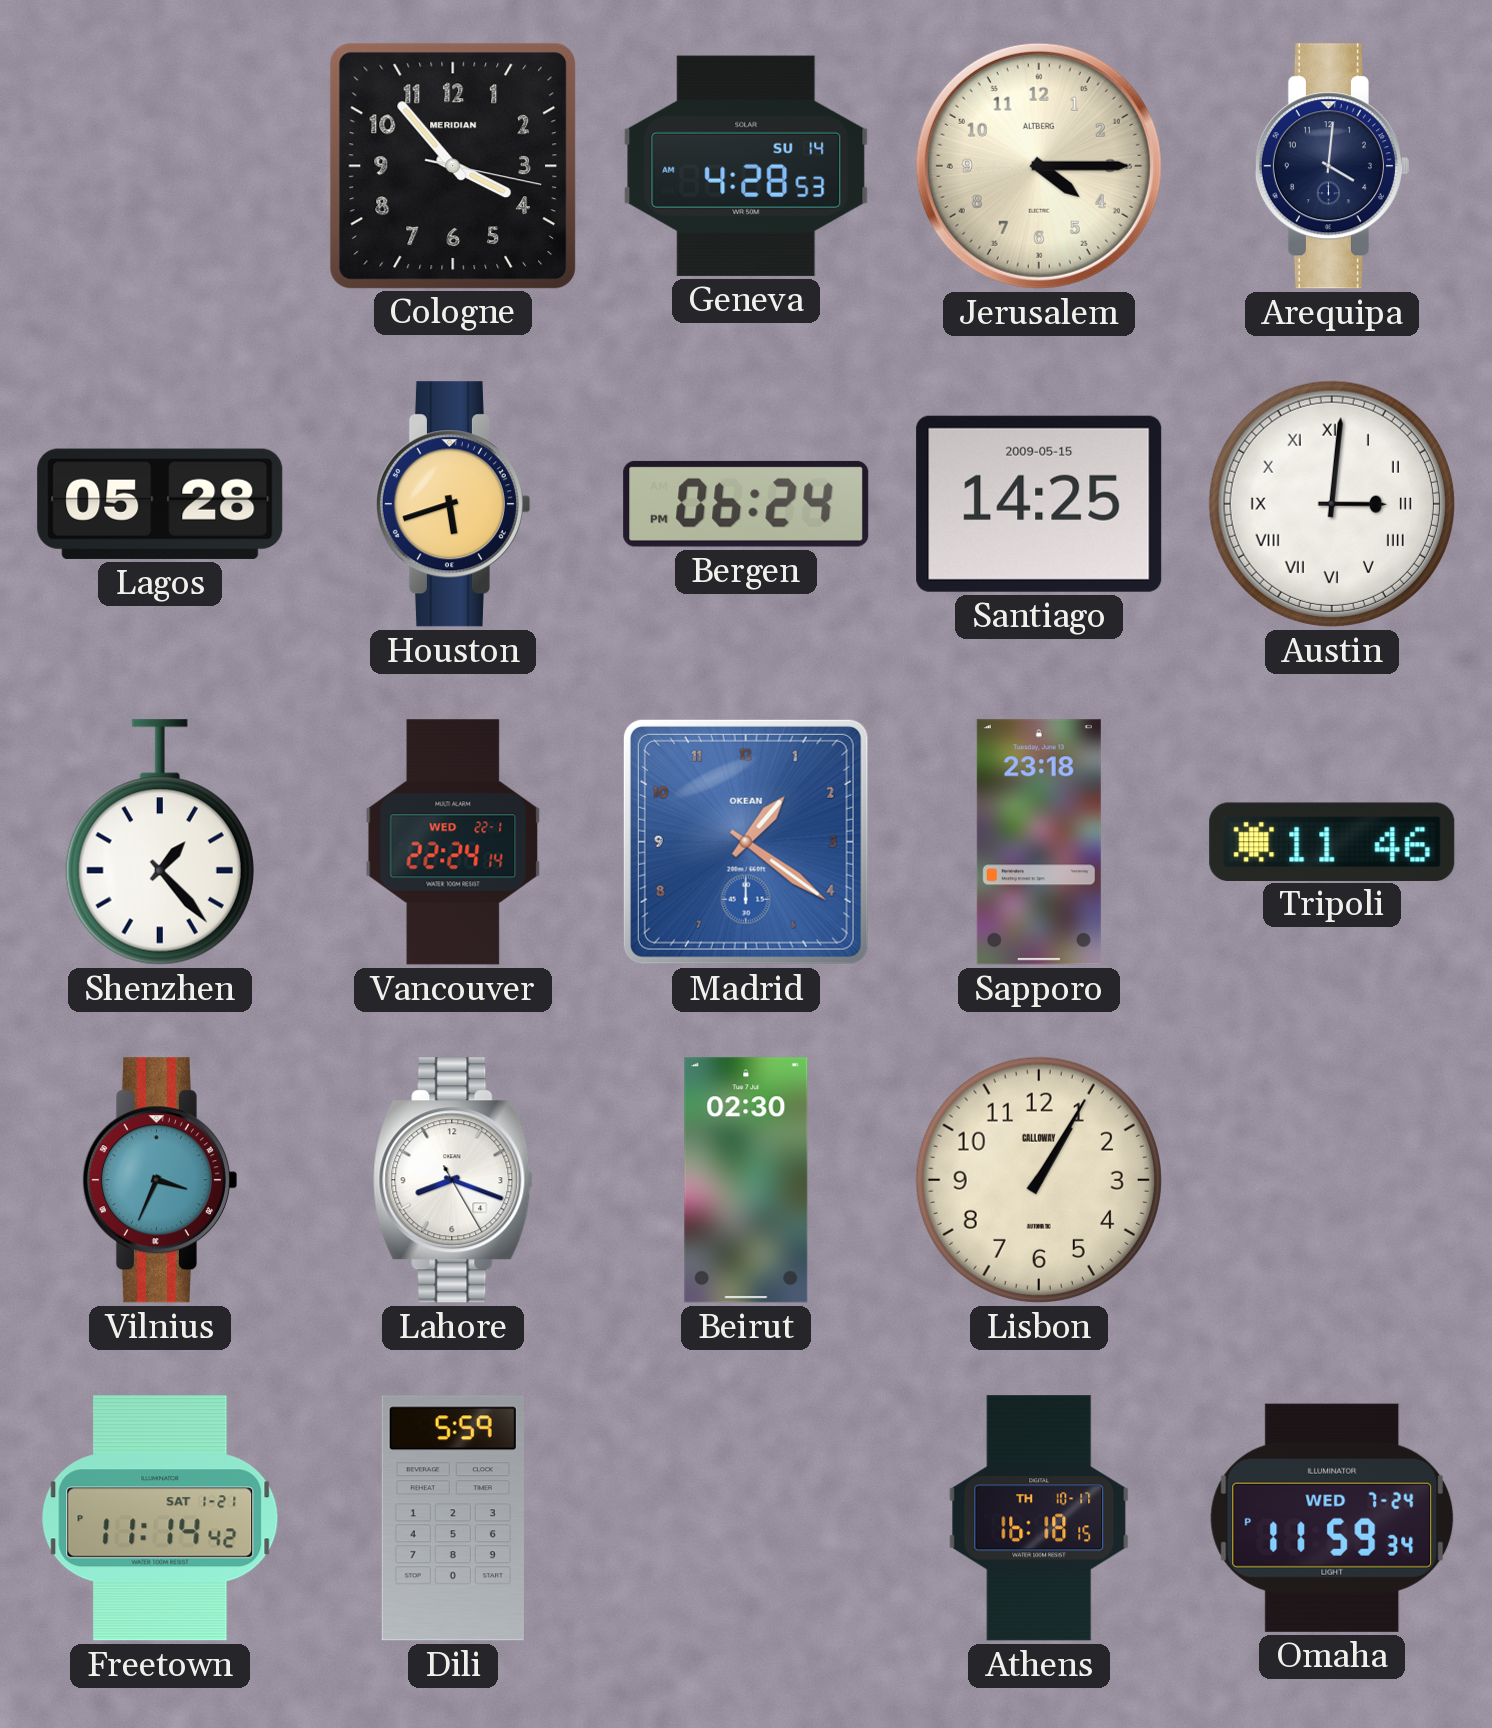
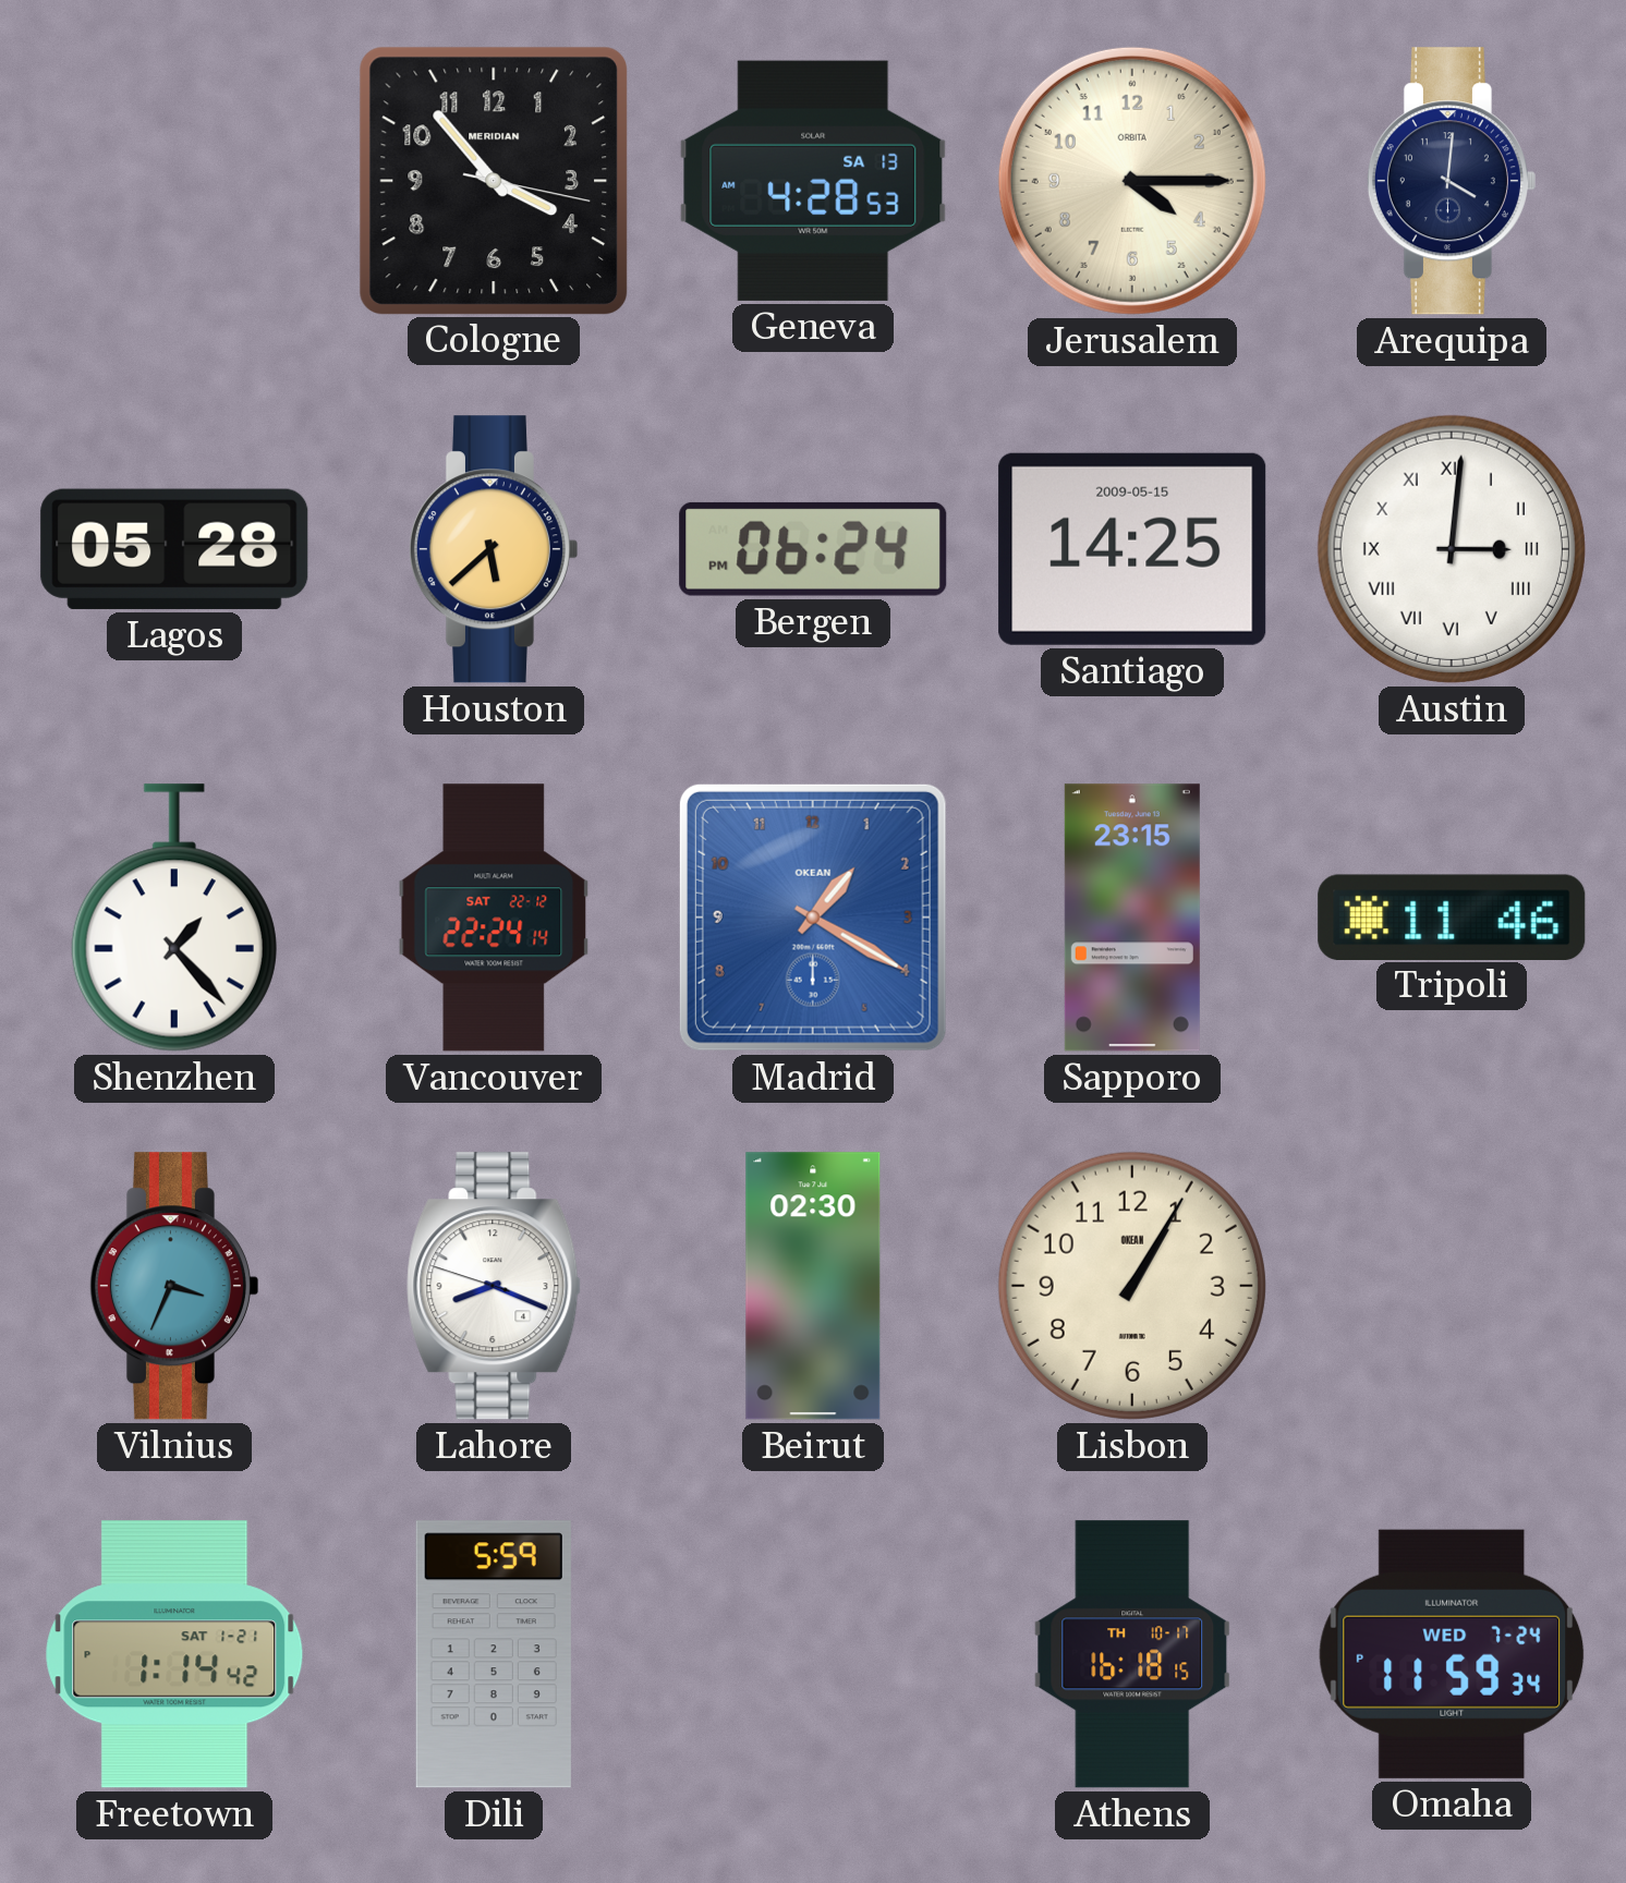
Geneva date: SU 14 -> SA 13
Jerusalem brand: ALTBERG -> ORBITA
Houston: 5:42 -> 5:38
Vancouver date: WED 22-1 -> SAT 22-12
Madrid: 1:21 -> 1:20
Sapporo: 23:18 -> 23:15
Lahore: 8:18:25 -> 8:18:48
Lisbon brand: CALLOWAY -> OKEAN
Freetown: 11:14 -> 1:14
